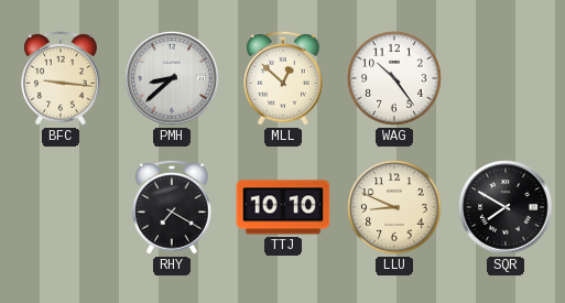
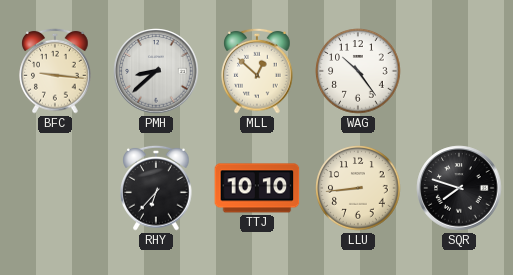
RHY: 7:20 -> 6:37
LLU: 8:49 -> 8:44
SQR: 7:50 -> 7:48
